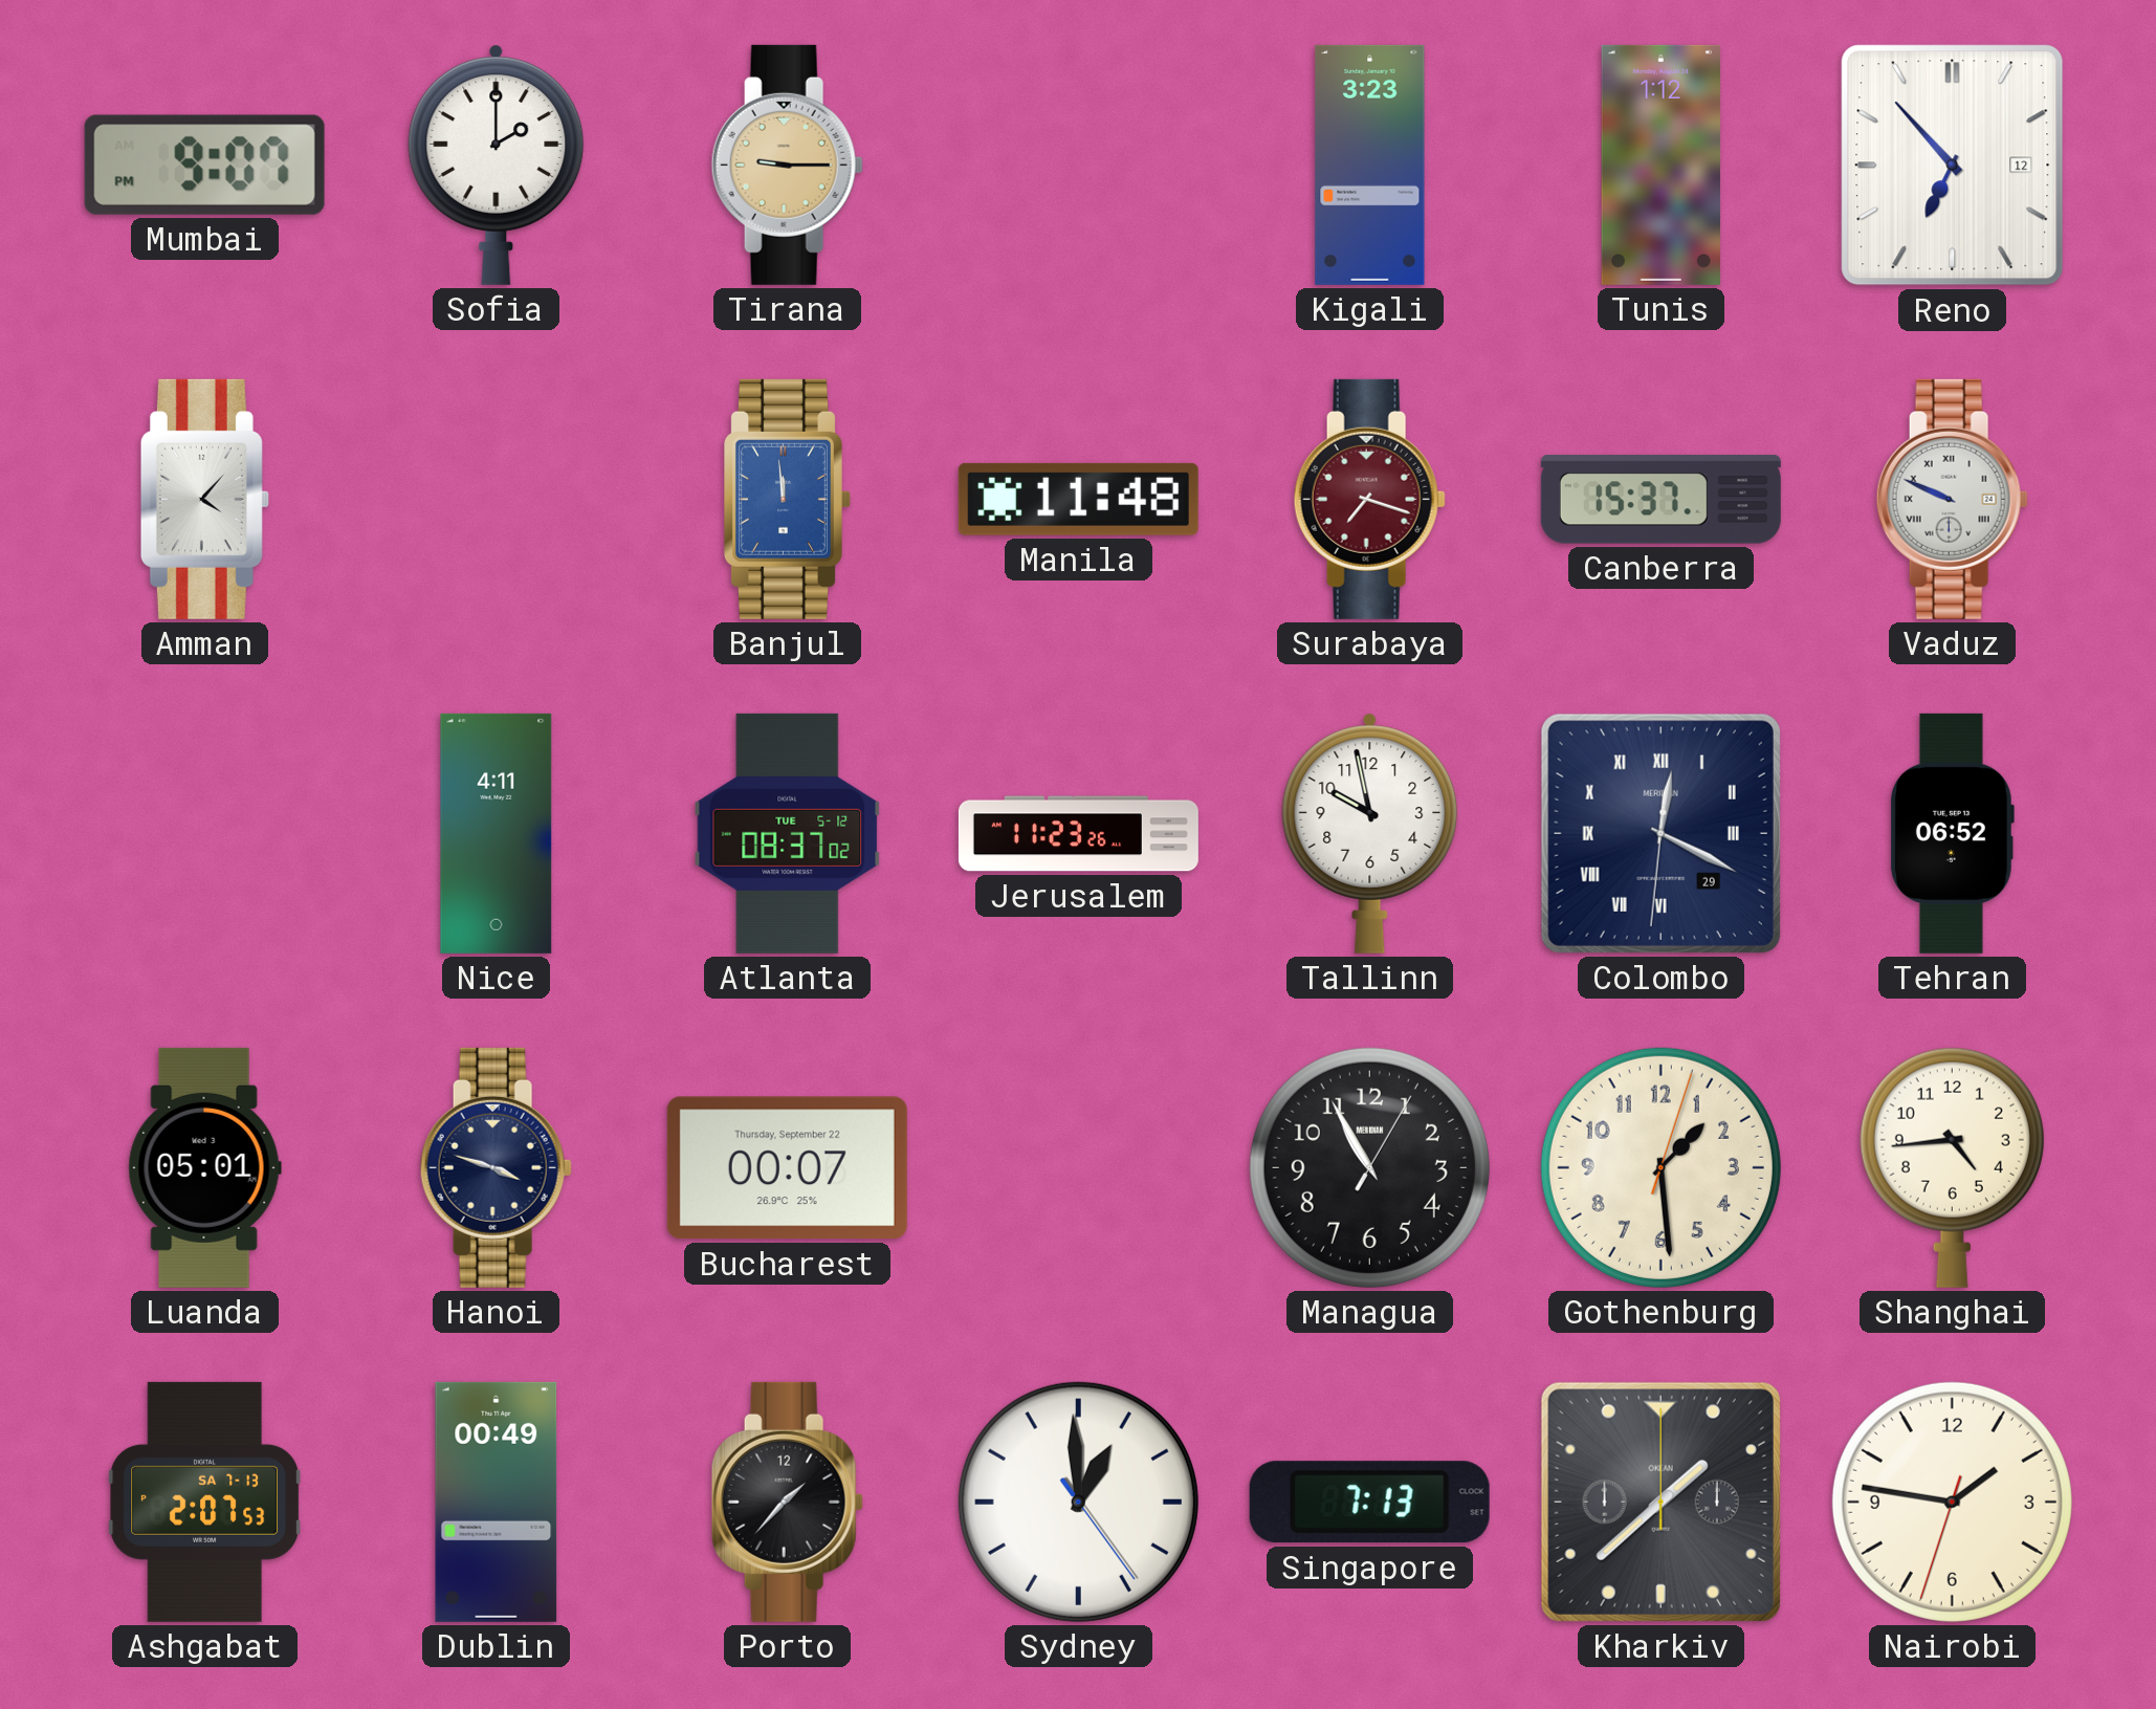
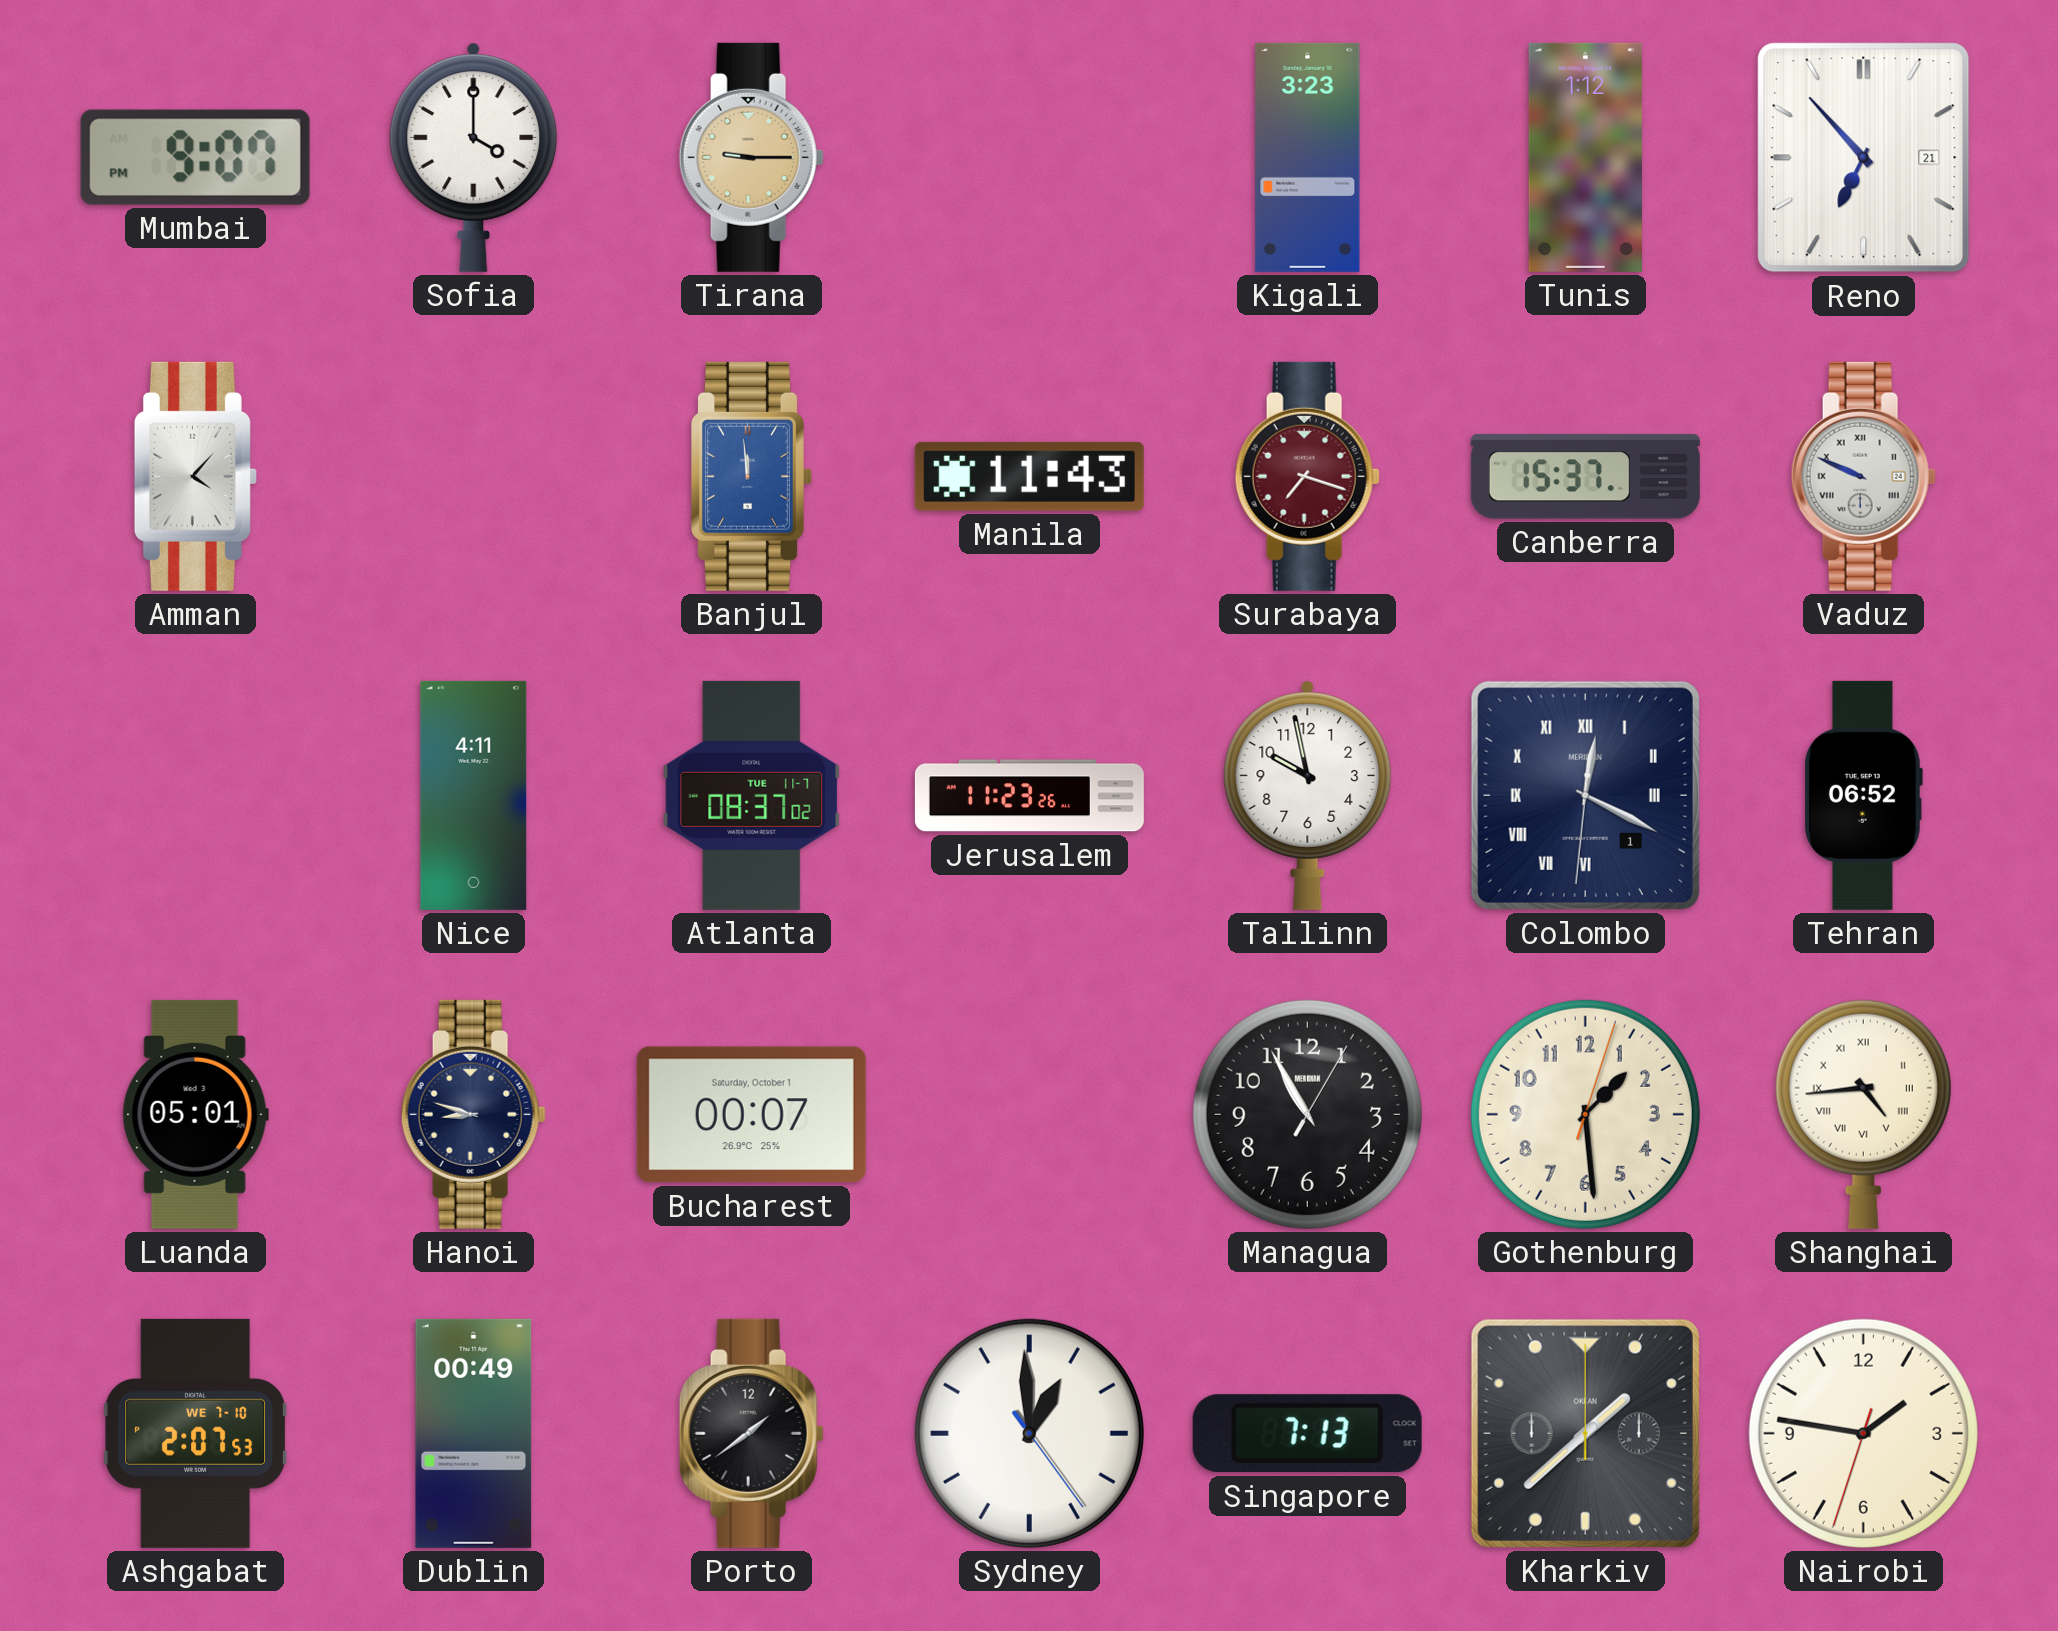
Sofia: 2:00 -> 4:00
Reno date: 12 -> 21
Manila: 11:48 -> 11:43
Atlanta date: TUE 5-12 -> TUE 11-7
Colombo date: 29 -> 1
Hanoi: 3:48 -> 8:48
Bucharest date: Thursday, September 22 -> Saturday, October 1
Shanghai numerals: Arabic -> Roman
Ashgabat date: SA 7-13 -> WE 7-10
Porto: 1:37 -> 1:39
